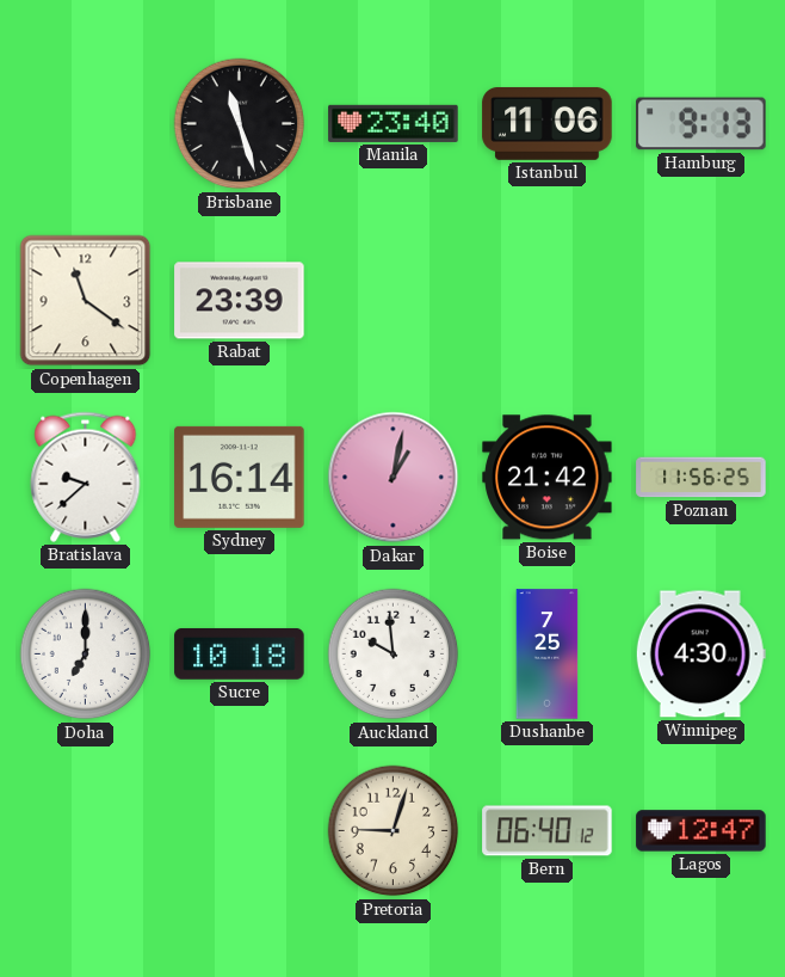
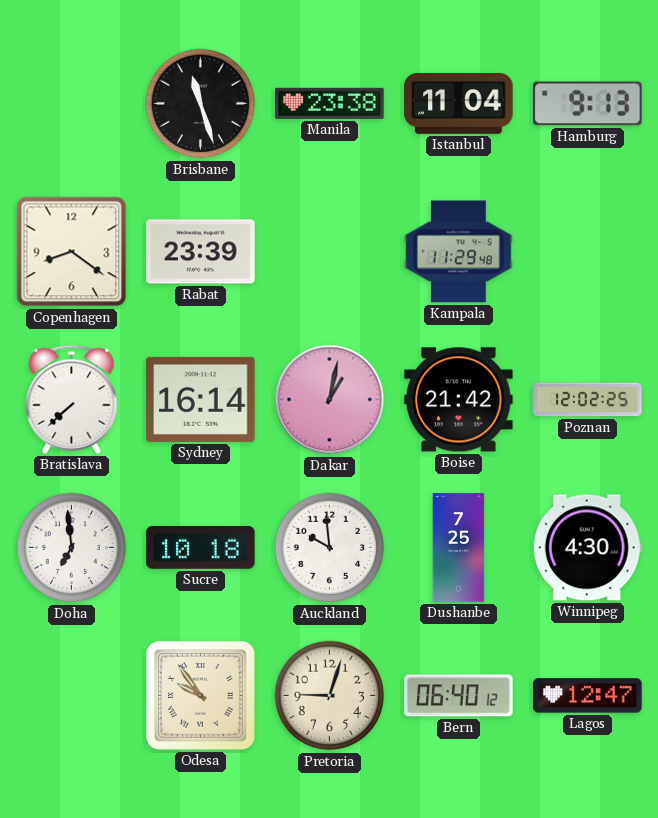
Manila: 23:40 -> 23:38
Istanbul: 11:06 -> 11:04
Copenhagen: 11:21 -> 8:21
Kampala: none -> 11:29
Bratislava: 9:38 -> 7:38
Poznan: 11:56 -> 12:02
Doha: 7:00 -> 6:59
Odesa: none -> 9:54
